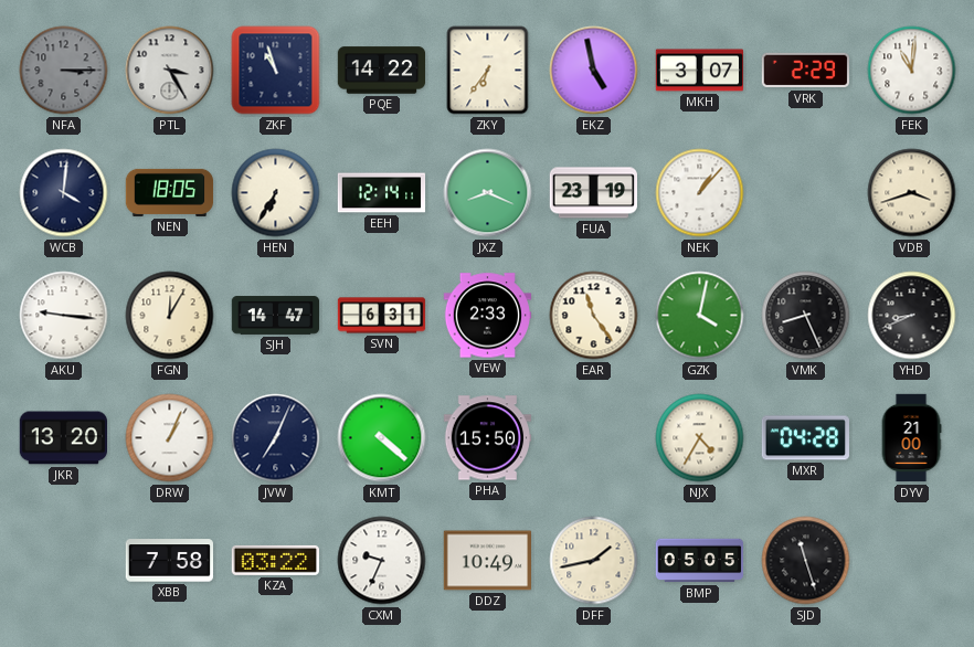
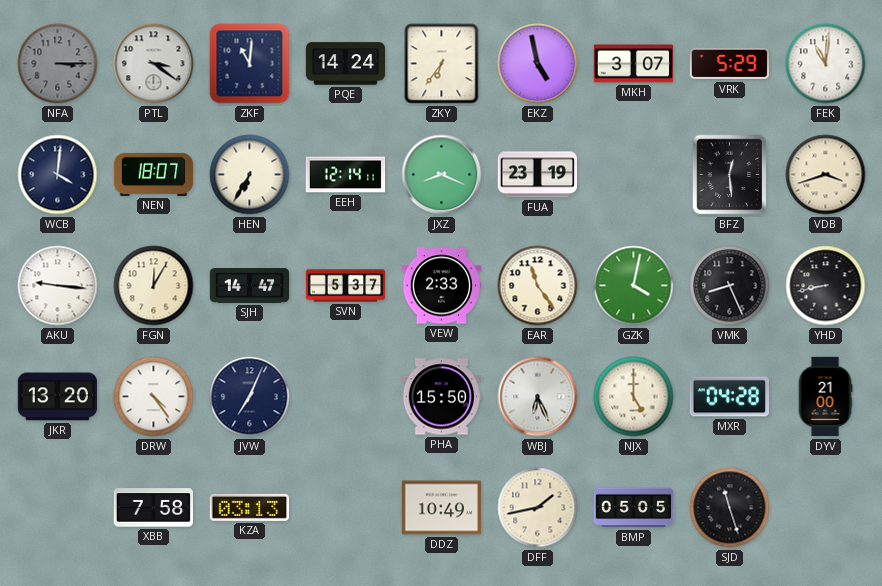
PTL: 3:25 -> 3:21
ZKF: 10:57 -> 11:01
PQE: 14:22 -> 14:24
VRK: 2:29 -> 5:29
NEN: 18:05 -> 18:07
NEK: 1:07 -> none
BFZ: none -> 12:29
SVN: 6:31 -> 5:37
YHD: 8:41 -> 8:43
DRW: 1:04 -> 4:24
KMT: 4:22 -> none
WBJ: none -> 6:26
NJX: 4:35 -> 5:00
KZA: 03:22 -> 03:13
CXM: 9:34 -> none
